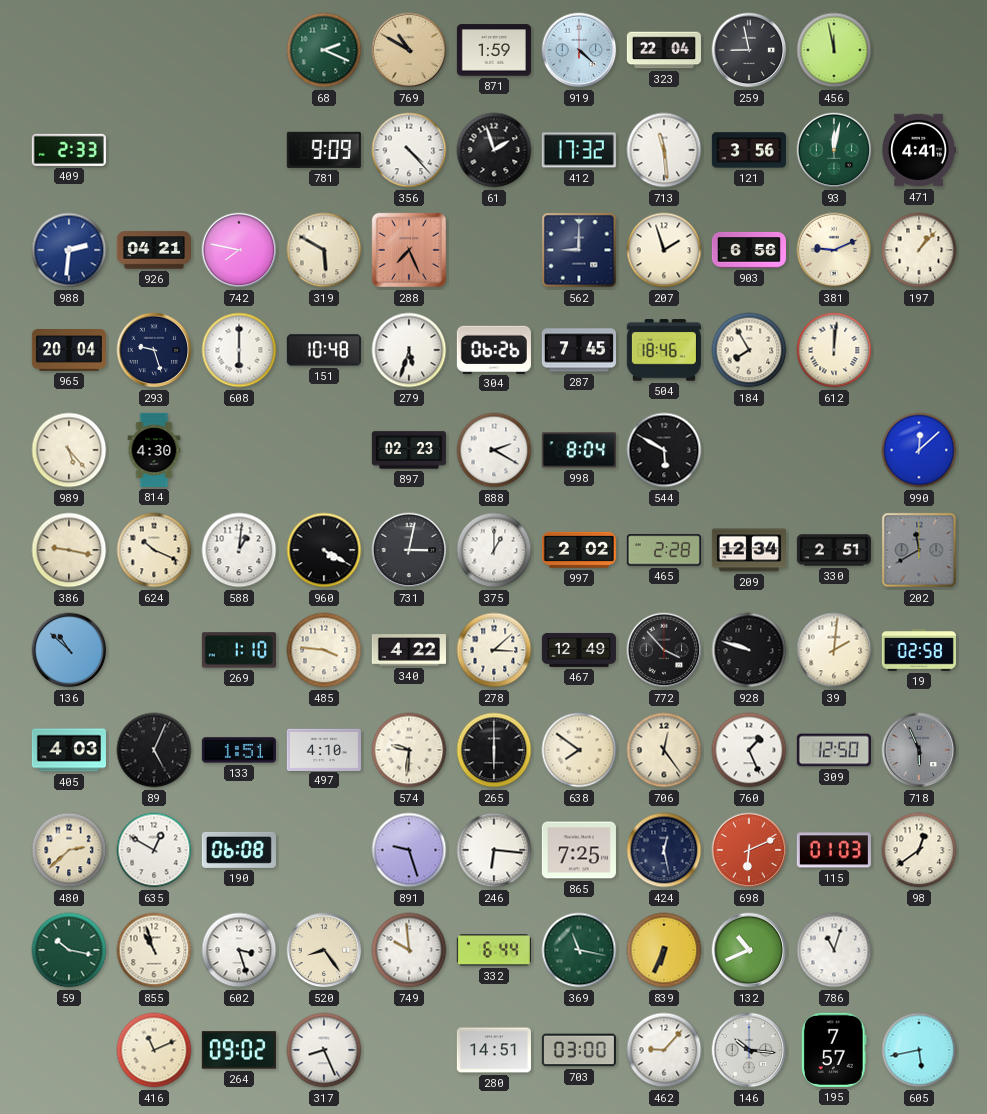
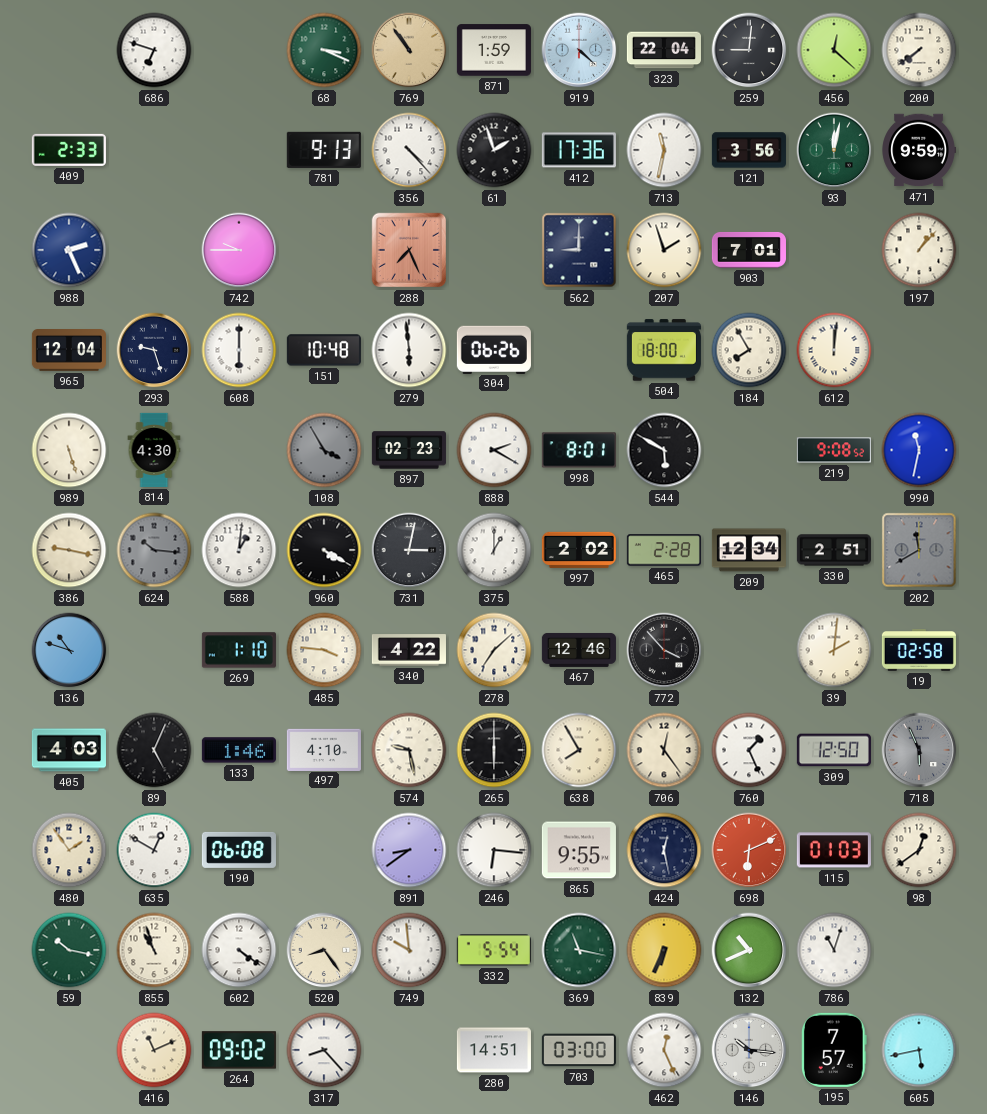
686: none -> 6:48
68: 2:19 -> 3:19
769: 10:50 -> 10:54
259: 8:58 -> 9:01
456: 11:58 -> 12:22
200: none -> 7:39
781: 9:09 -> 9:13
412: 17:32 -> 17:36
713: 11:29 -> 11:32
471: 4:41 -> 9:59
988: 2:31 -> 2:26
926: 04:21 -> none
742: 7:47 -> 9:45
319: 5:50 -> none
903: 6:56 -> 7:01
381: 9:11 -> none
965: 20:04 -> 12:04
279: 5:33 -> 5:59
287: 7:45 -> none
504: 18:46 -> 18:00
989: 5:23 -> 5:27
108: none -> 3:55
998: 8:04 -> 8:01
219: none -> 9:08
990: 12:08 -> 11:32
624: 10:19 -> 10:16
624 dial: cream -> grey
136: 10:52 -> 10:48
278: 3:08 -> 7:08
467: 12:49 -> 12:46
928: 9:48 -> none
133: 1:51 -> 1:46
574: 9:31 -> 9:28
638: 7:51 -> 7:55
480: 2:38 -> 1:54
891: 9:27 -> 8:39
865: 7:25 -> 9:55
602: 3:27 -> 4:21
332: 6:44 -> 5:54
317: 8:26 -> 8:23
462: 9:07 -> 12:26
